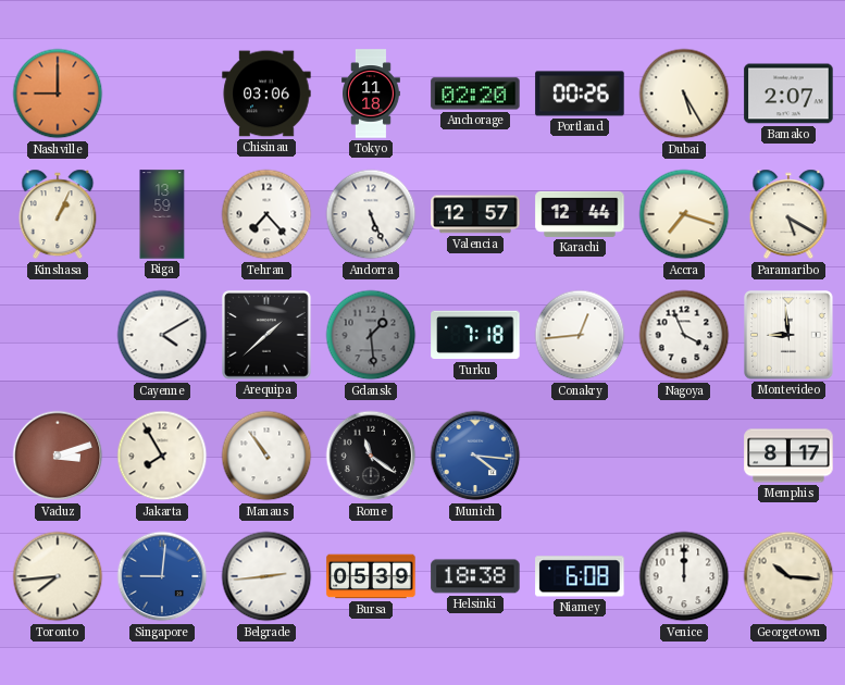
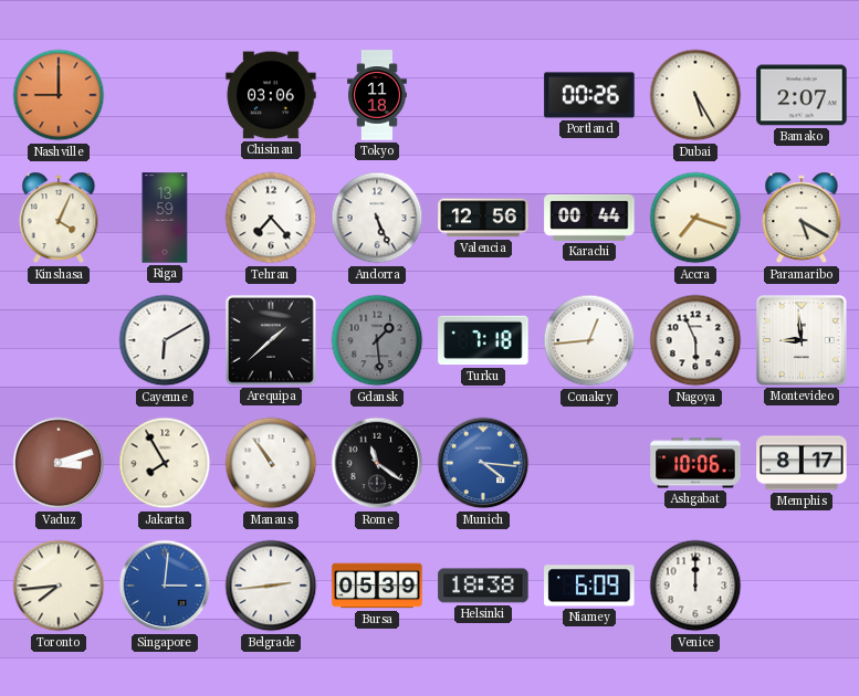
Anchorage: 02:20 -> none
Kinshasa: 1:04 -> 4:04
Valencia: 12:57 -> 12:56
Karachi: 12:44 -> 00:44
Cayenne: 4:10 -> 6:10
Nagoya: 3:56 -> 5:56
Ashgabat: none -> 10:06
Singapore: 9:01 -> 3:01
Niamey: 6:08 -> 6:09
Georgetown: 10:16 -> none
